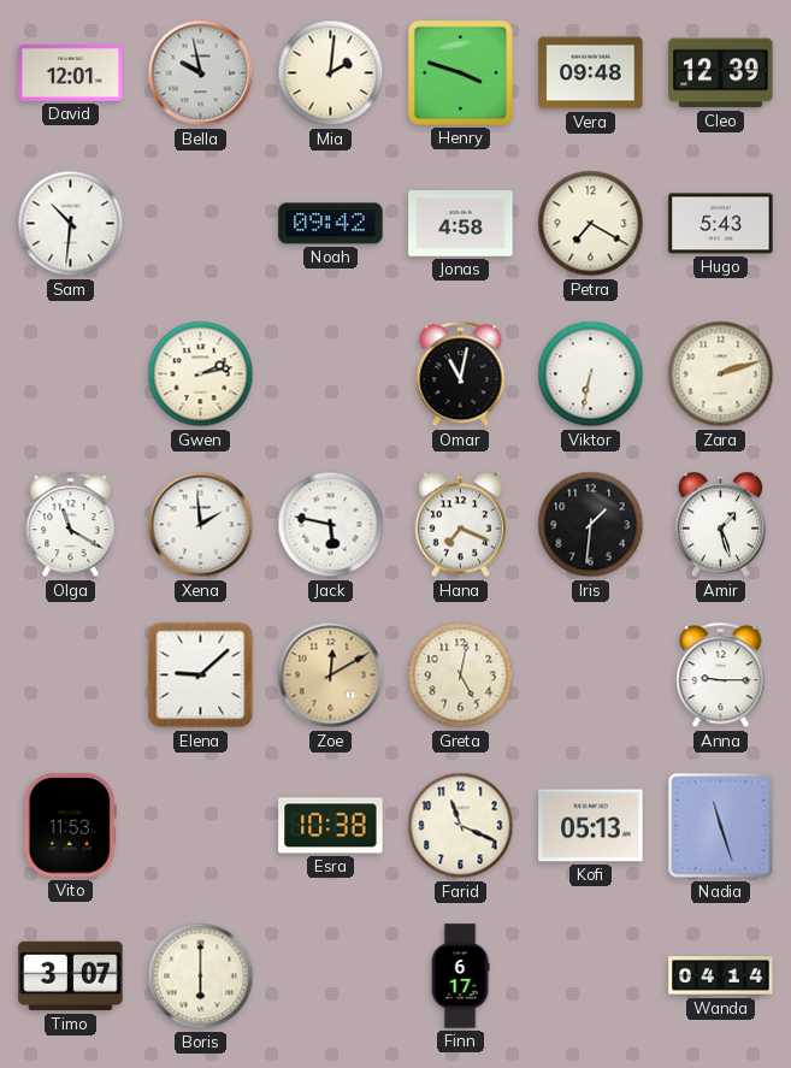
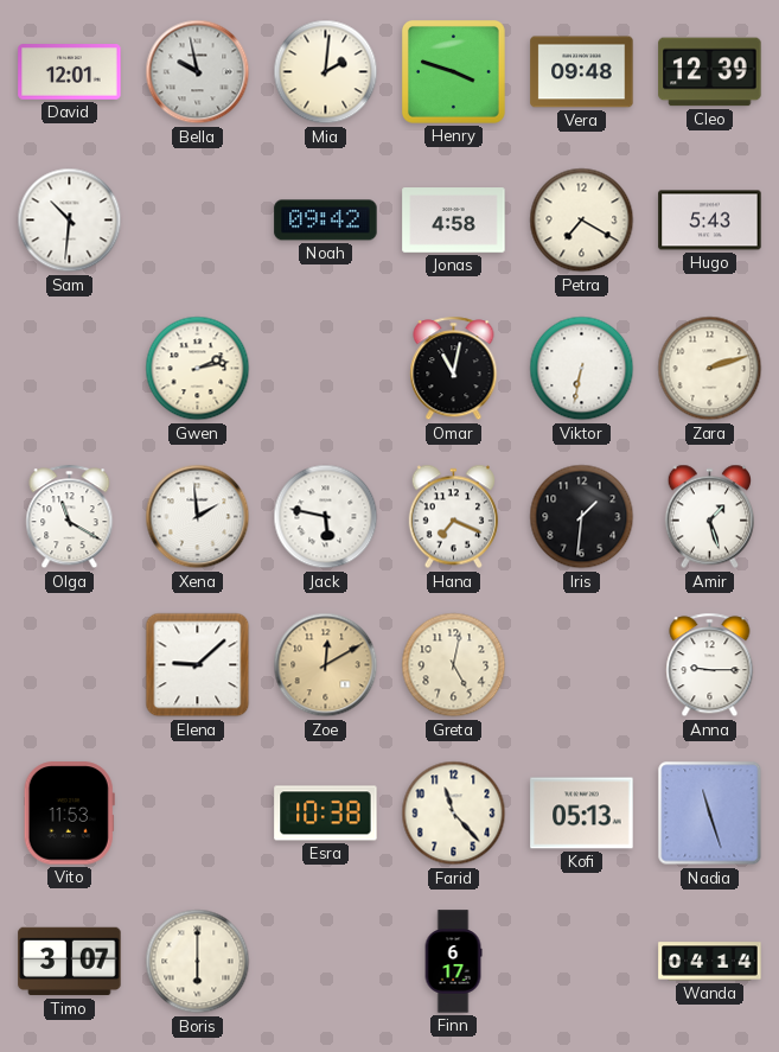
Farid: 11:19 -> 11:23
